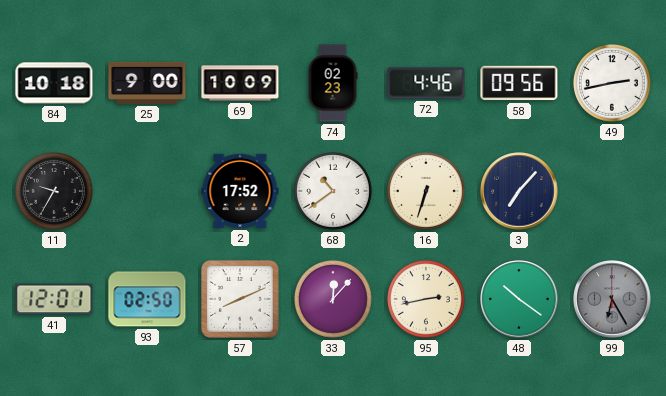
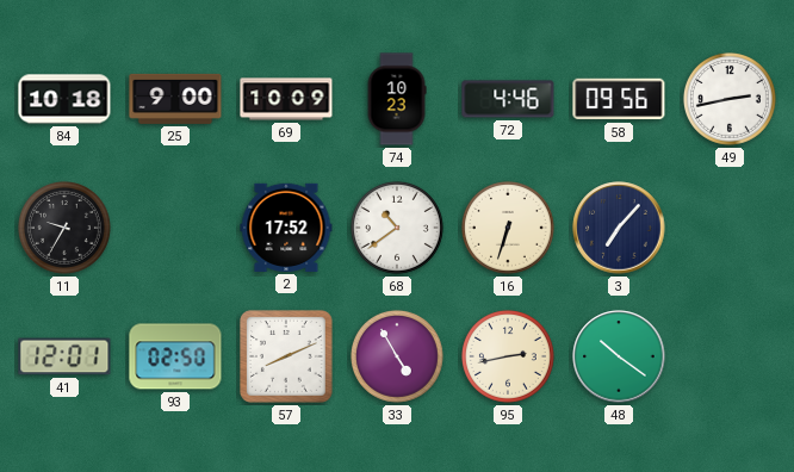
74: 02:23 -> 10:23
33: 12:07 -> 4:55
99: 6:25 -> none
